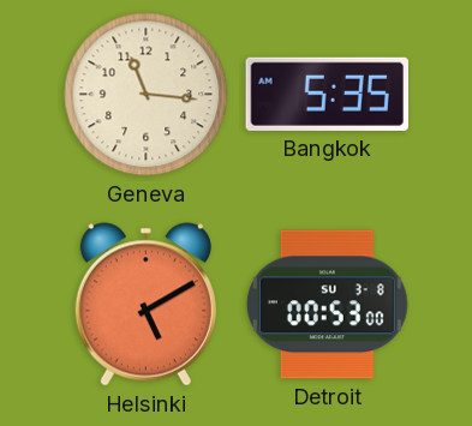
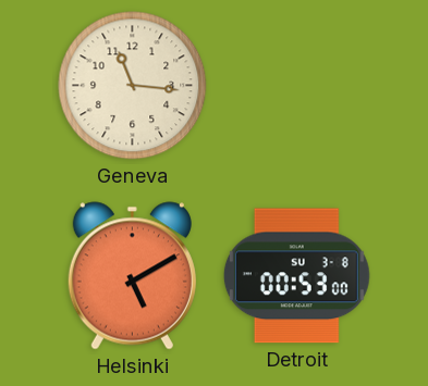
Bangkok: 5:35 -> none
